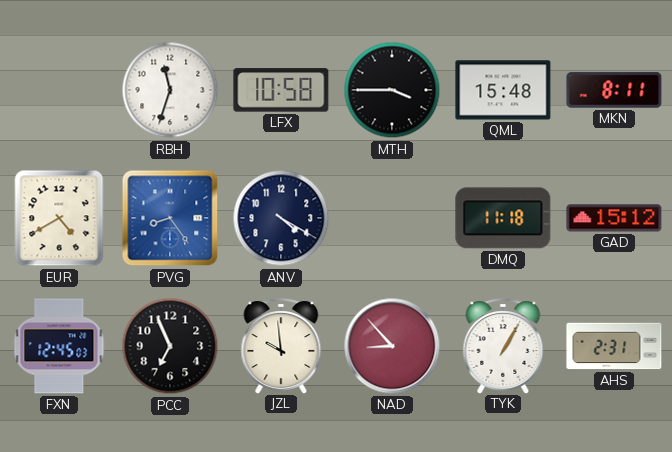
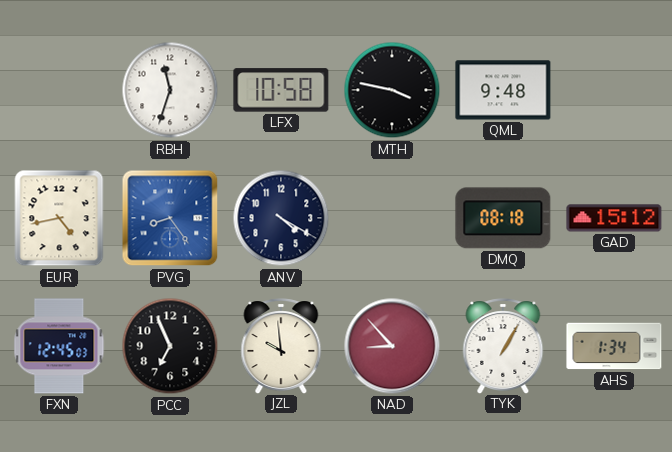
MTH: 3:45 -> 3:47
QML: 15:48 -> 9:48
MKN: 8:11 -> none
EUR: 4:40 -> 4:43
DMQ: 11:18 -> 08:18
AHS: 2:31 -> 1:34
